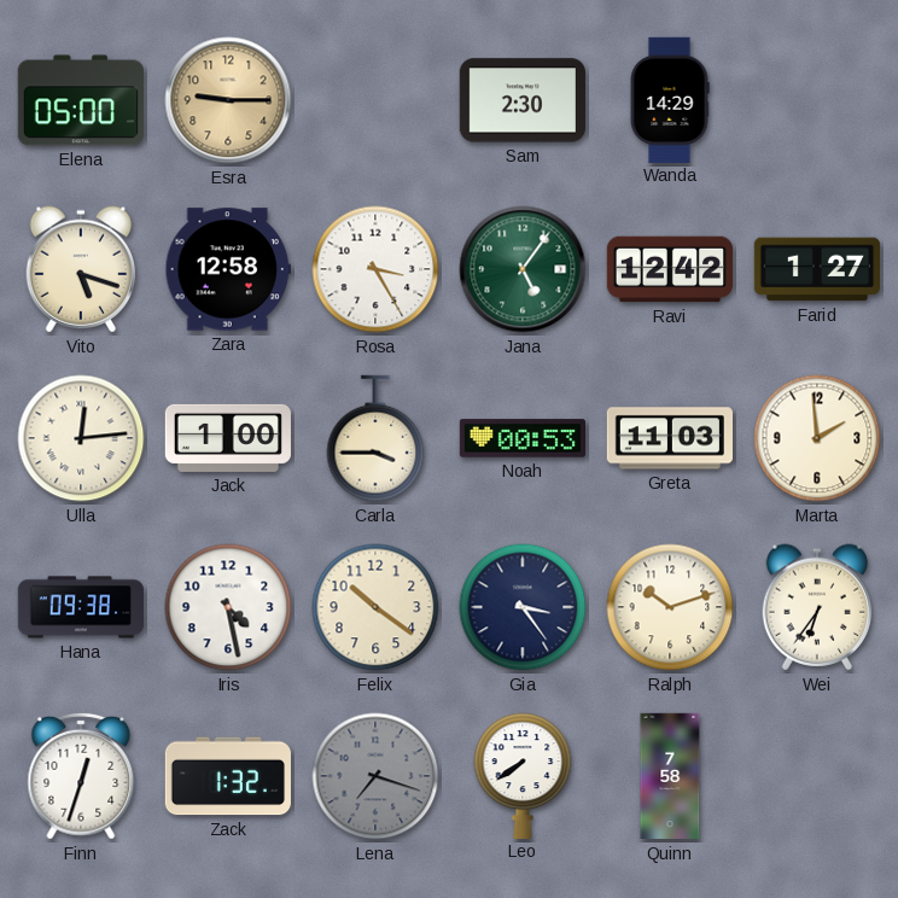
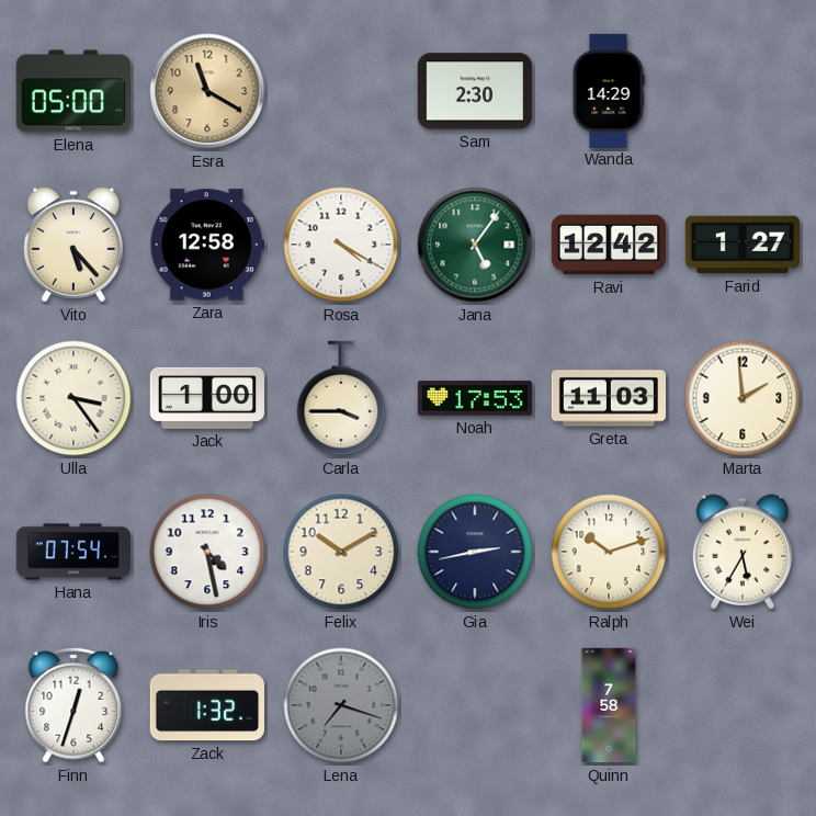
Esra: 9:15 -> 11:20
Vito: 5:18 -> 5:23
Rosa: 3:25 -> 4:20
Ulla: 12:14 -> 3:24
Noah: 00:53 -> 17:53
Hana: 09:38 -> 07:54
Felix: 10:21 -> 10:10
Gia: 3:24 -> 2:43
Wei: 6:36 -> 5:35
Leo: 7:39 -> none
